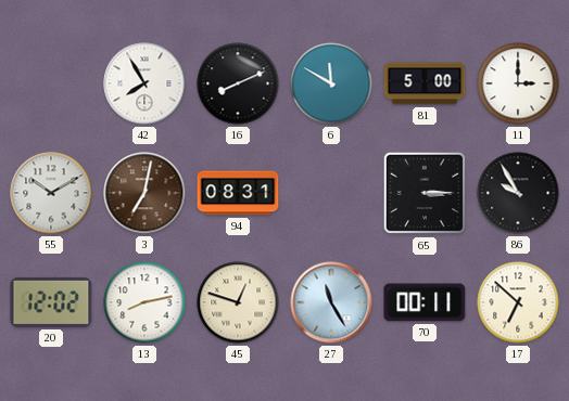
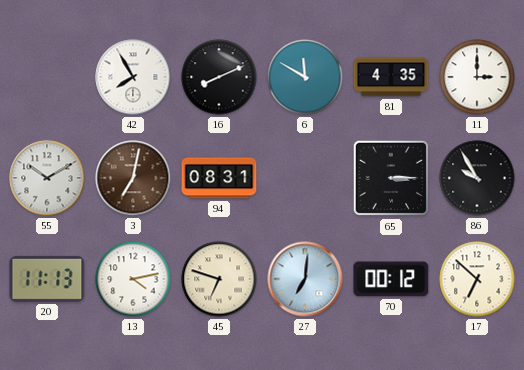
81: 5:00 -> 4:35
20: 12:02 -> 11:13
13: 8:13 -> 4:13
45: 12:48 -> 6:48
27: 11:25 -> 7:01
70: 00:11 -> 00:12
